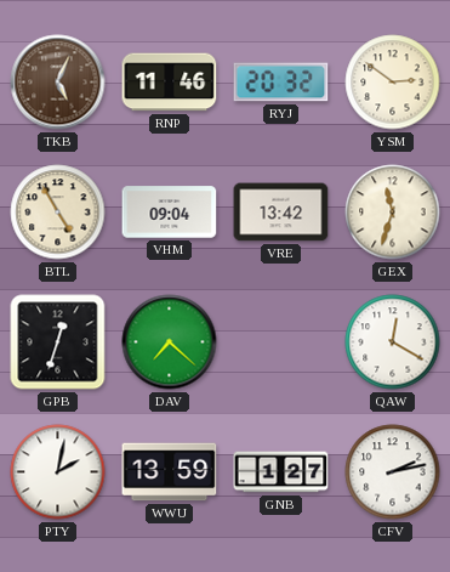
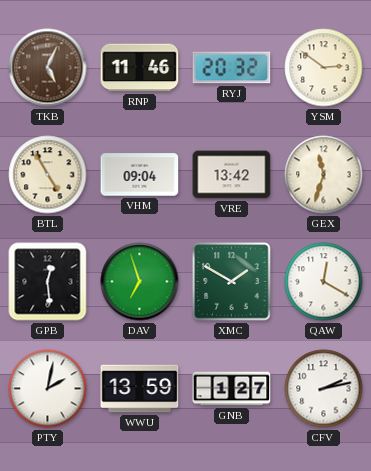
GPB: 12:33 -> 12:29
DAV: 7:22 -> 6:57
XMC: none -> 1:50
